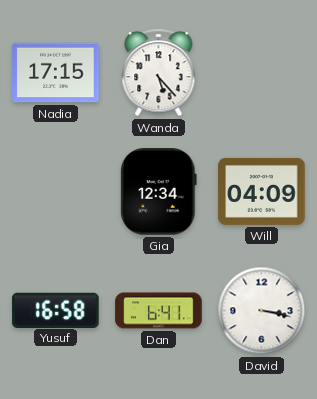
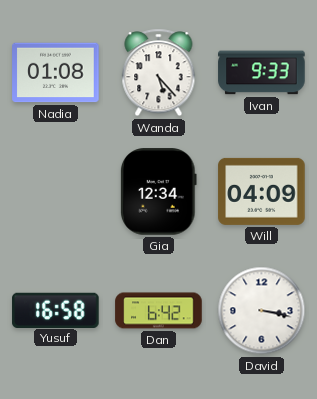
Nadia: 17:15 -> 01:08
Ivan: none -> 9:33
Dan: 6:41 -> 6:42
